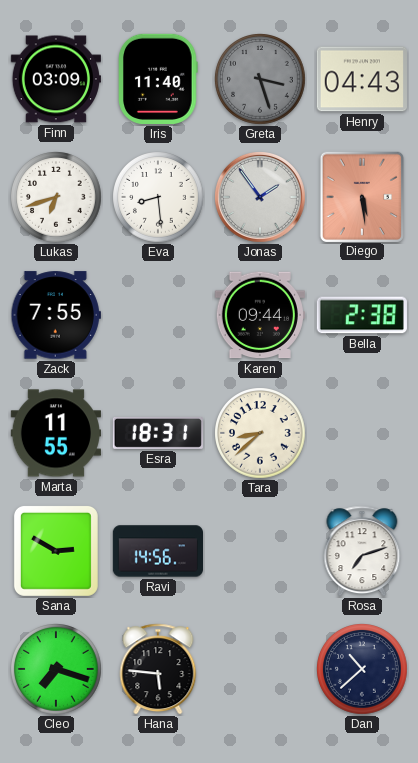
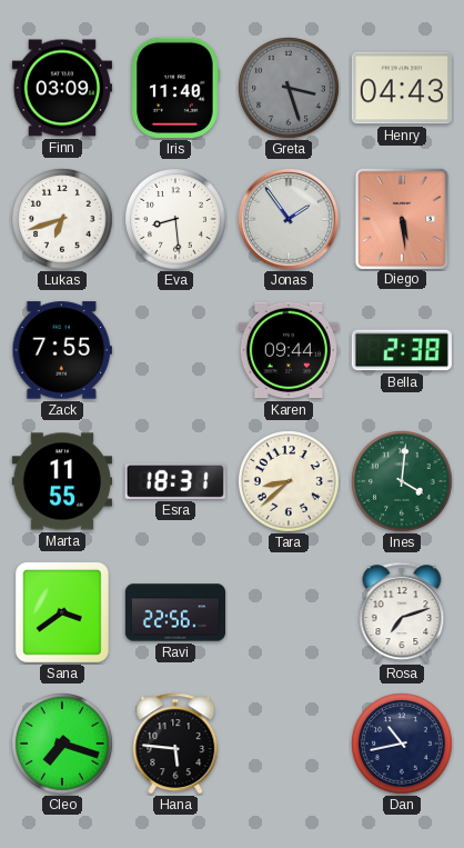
Ines: none -> 4:01
Sana: 2:50 -> 3:39
Ravi: 14:56 -> 22:56
Dan: 10:38 -> 10:43
